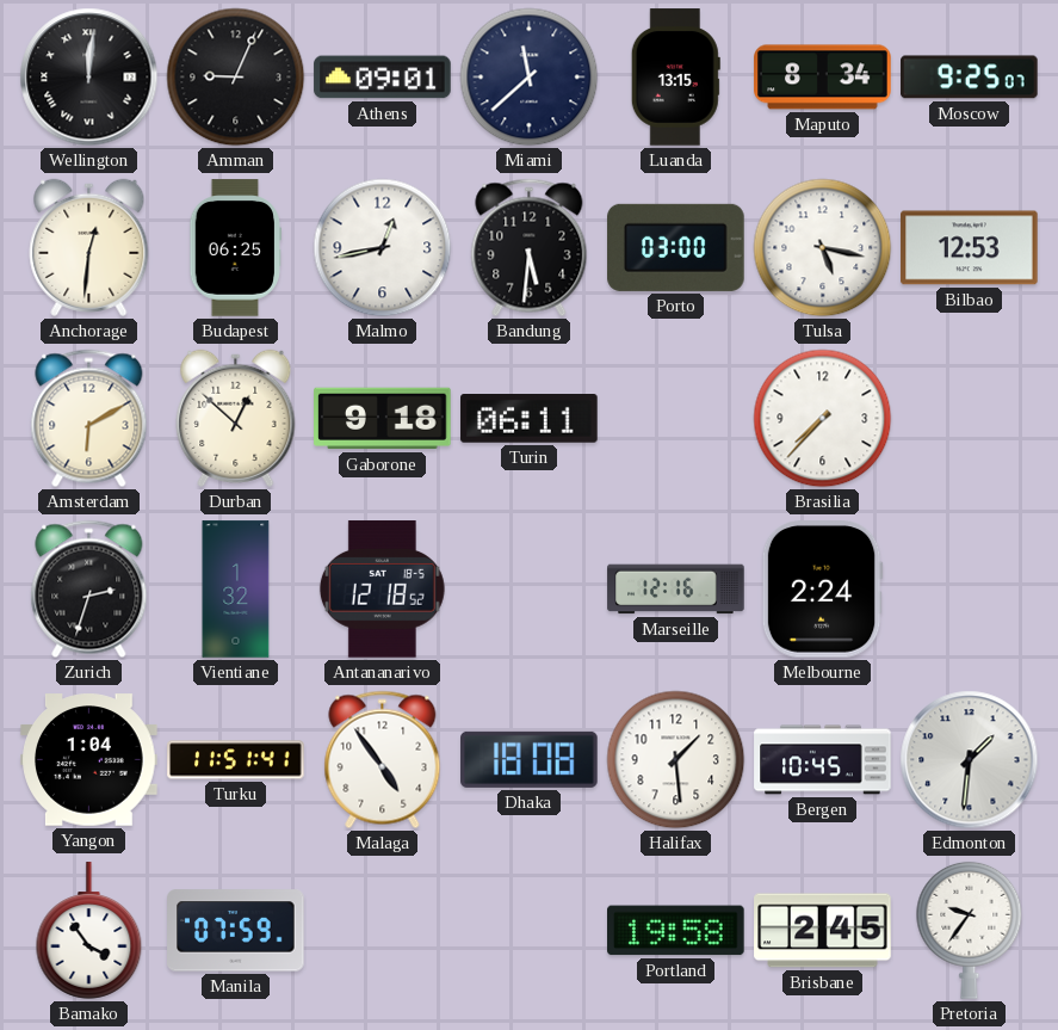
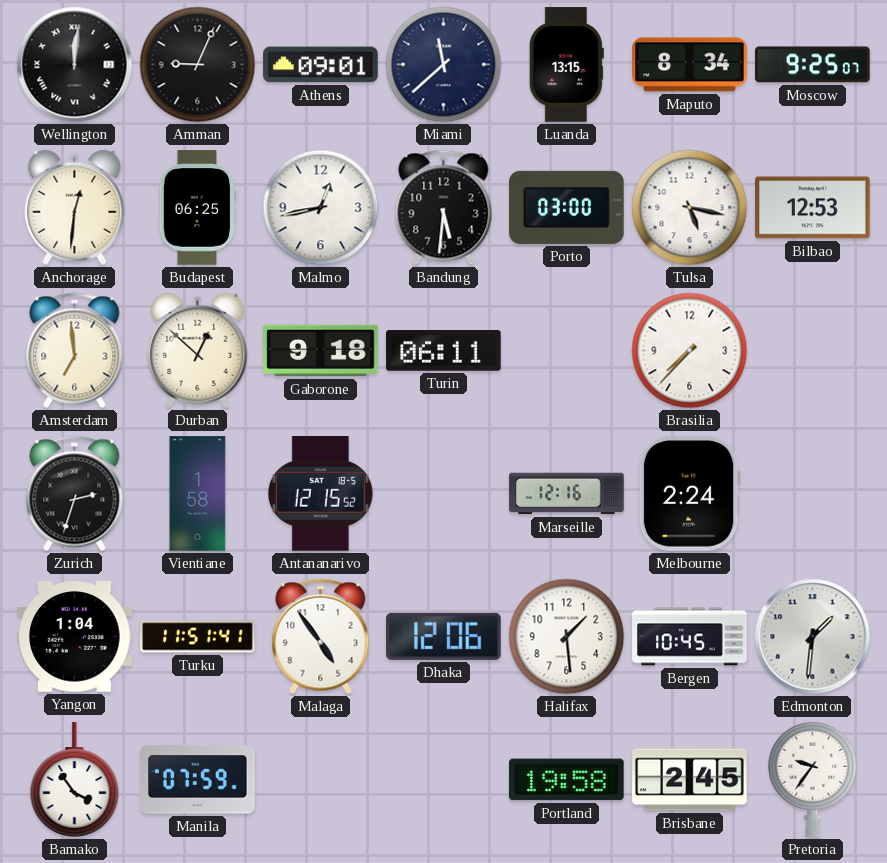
Amsterdam: 6:10 -> 6:59
Vientiane: 1:32 -> 1:58
Antananarivo: 12:18 -> 12:15
Dhaka: 18:08 -> 12:06
